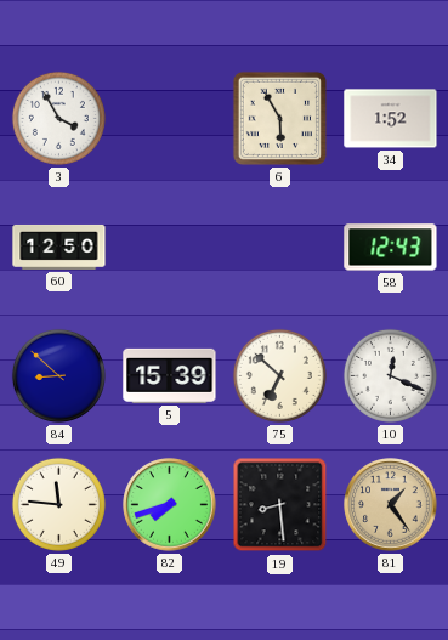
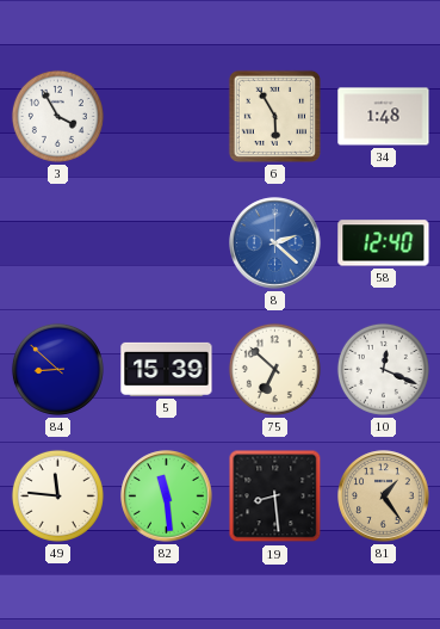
34: 1:52 -> 1:48
60: 12:50 -> none
8: none -> 2:22
58: 12:43 -> 12:40
82: 7:42 -> 11:29
